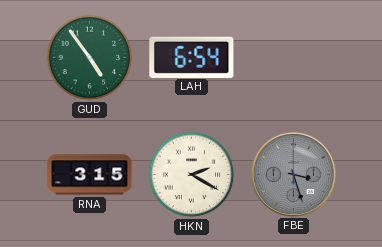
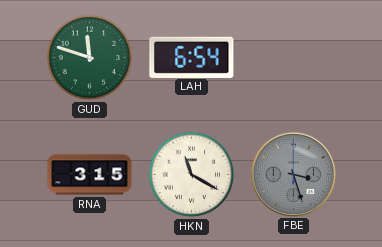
GUD: 4:54 -> 11:48
HKN: 2:20 -> 11:20
